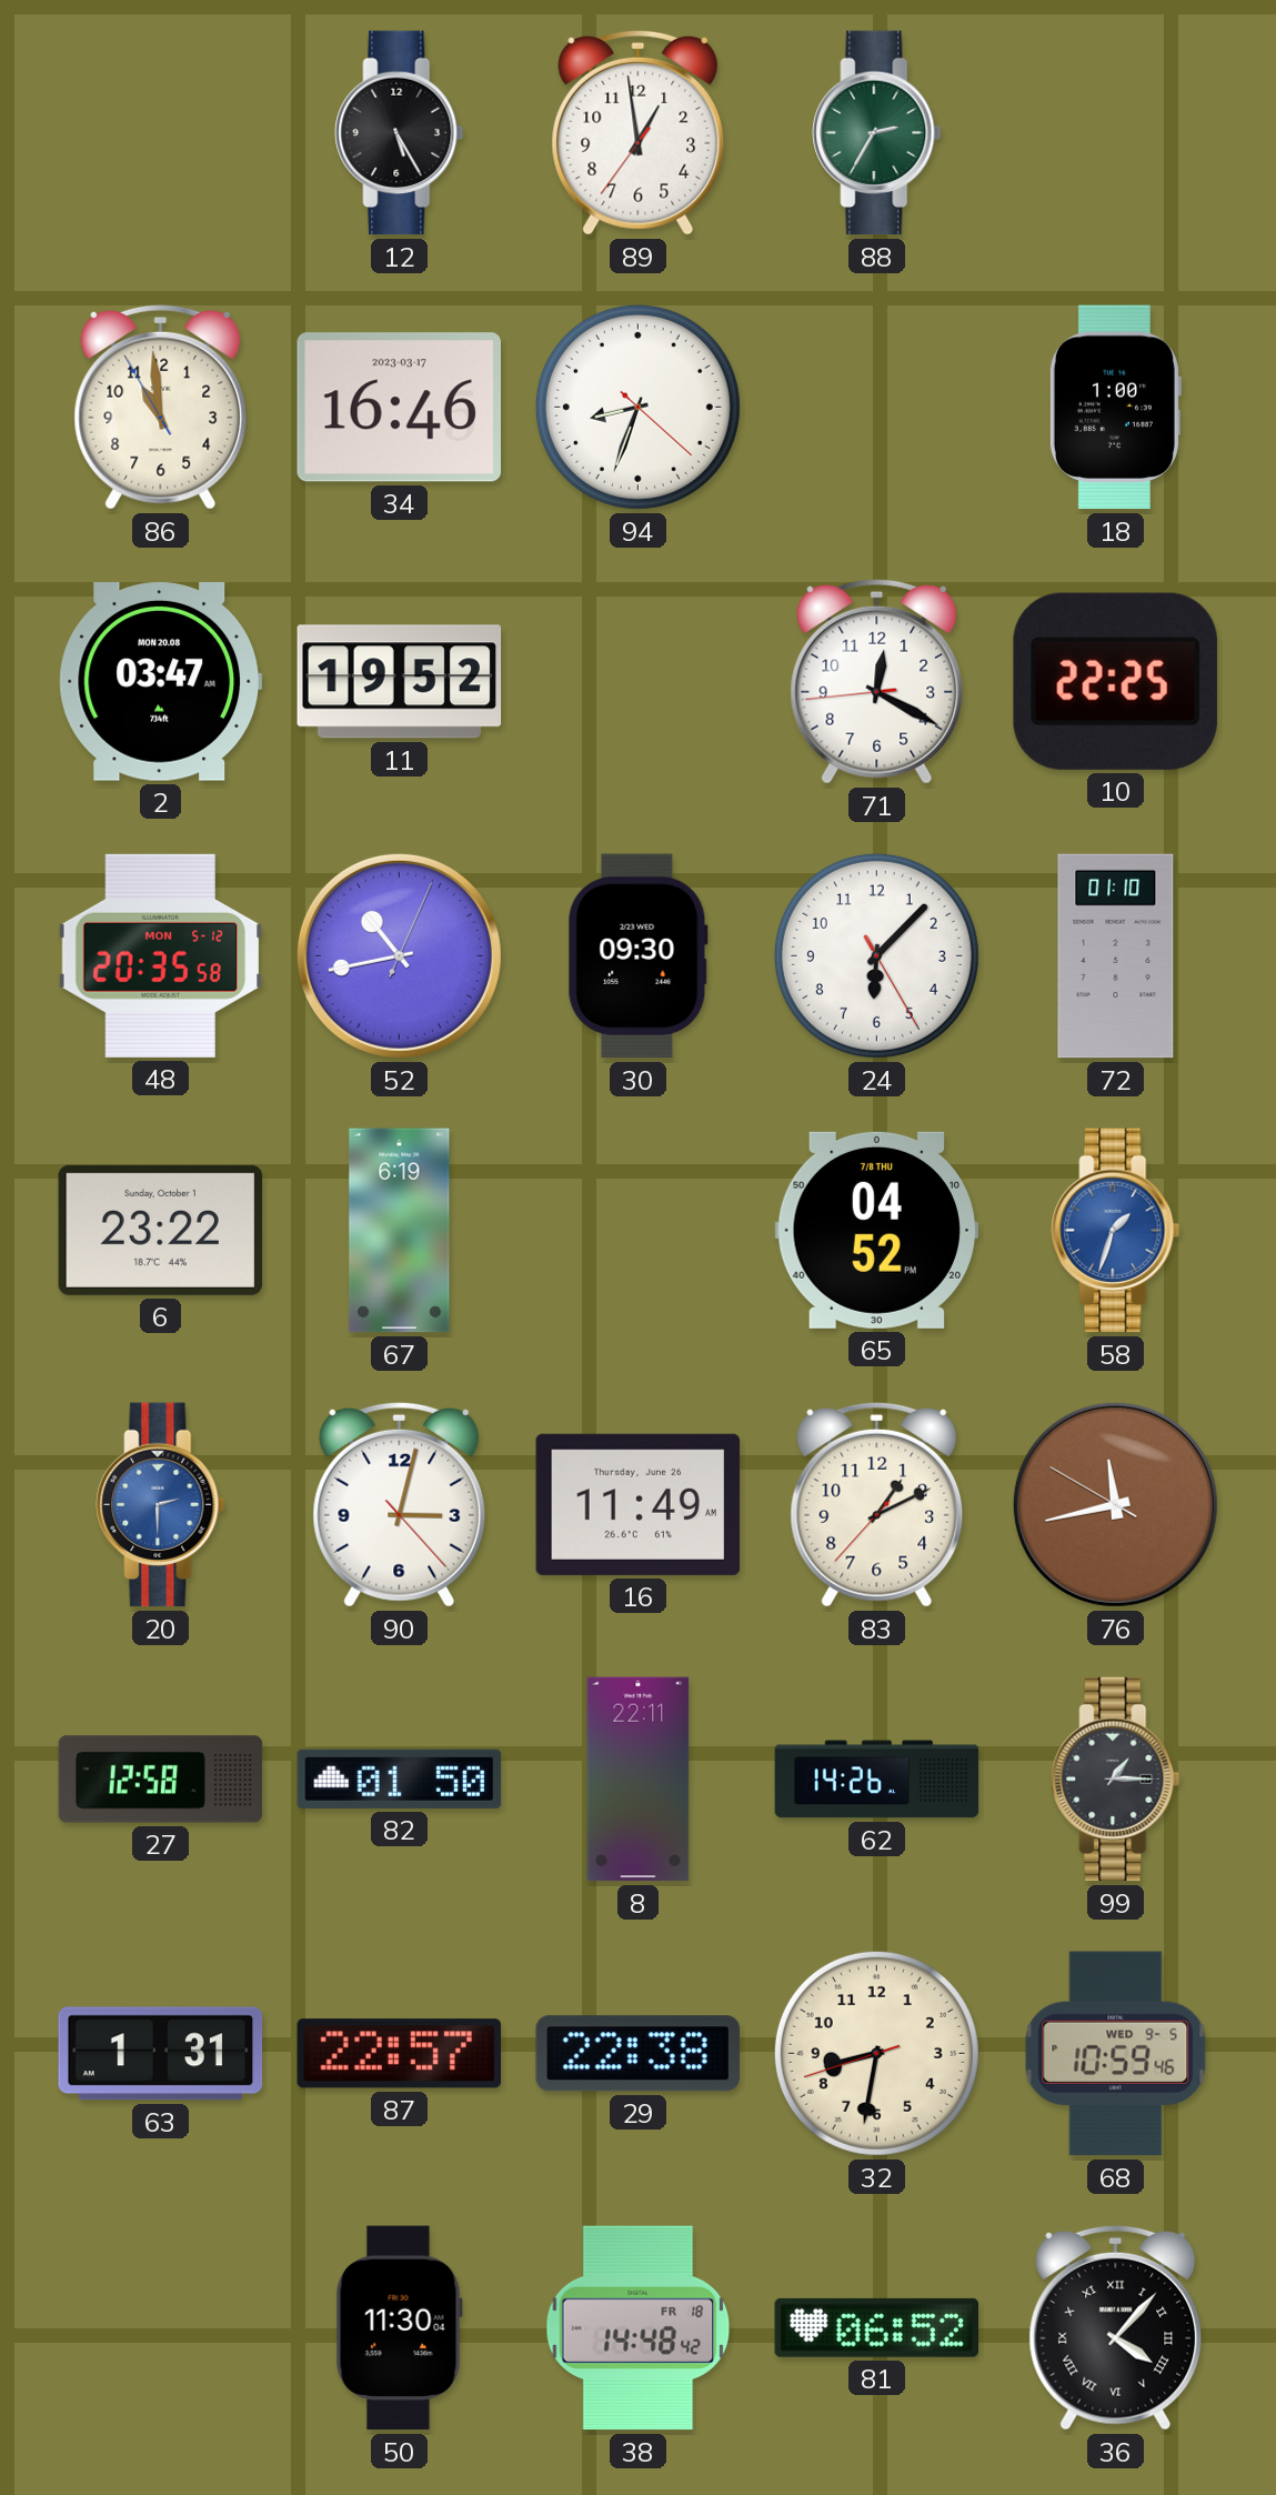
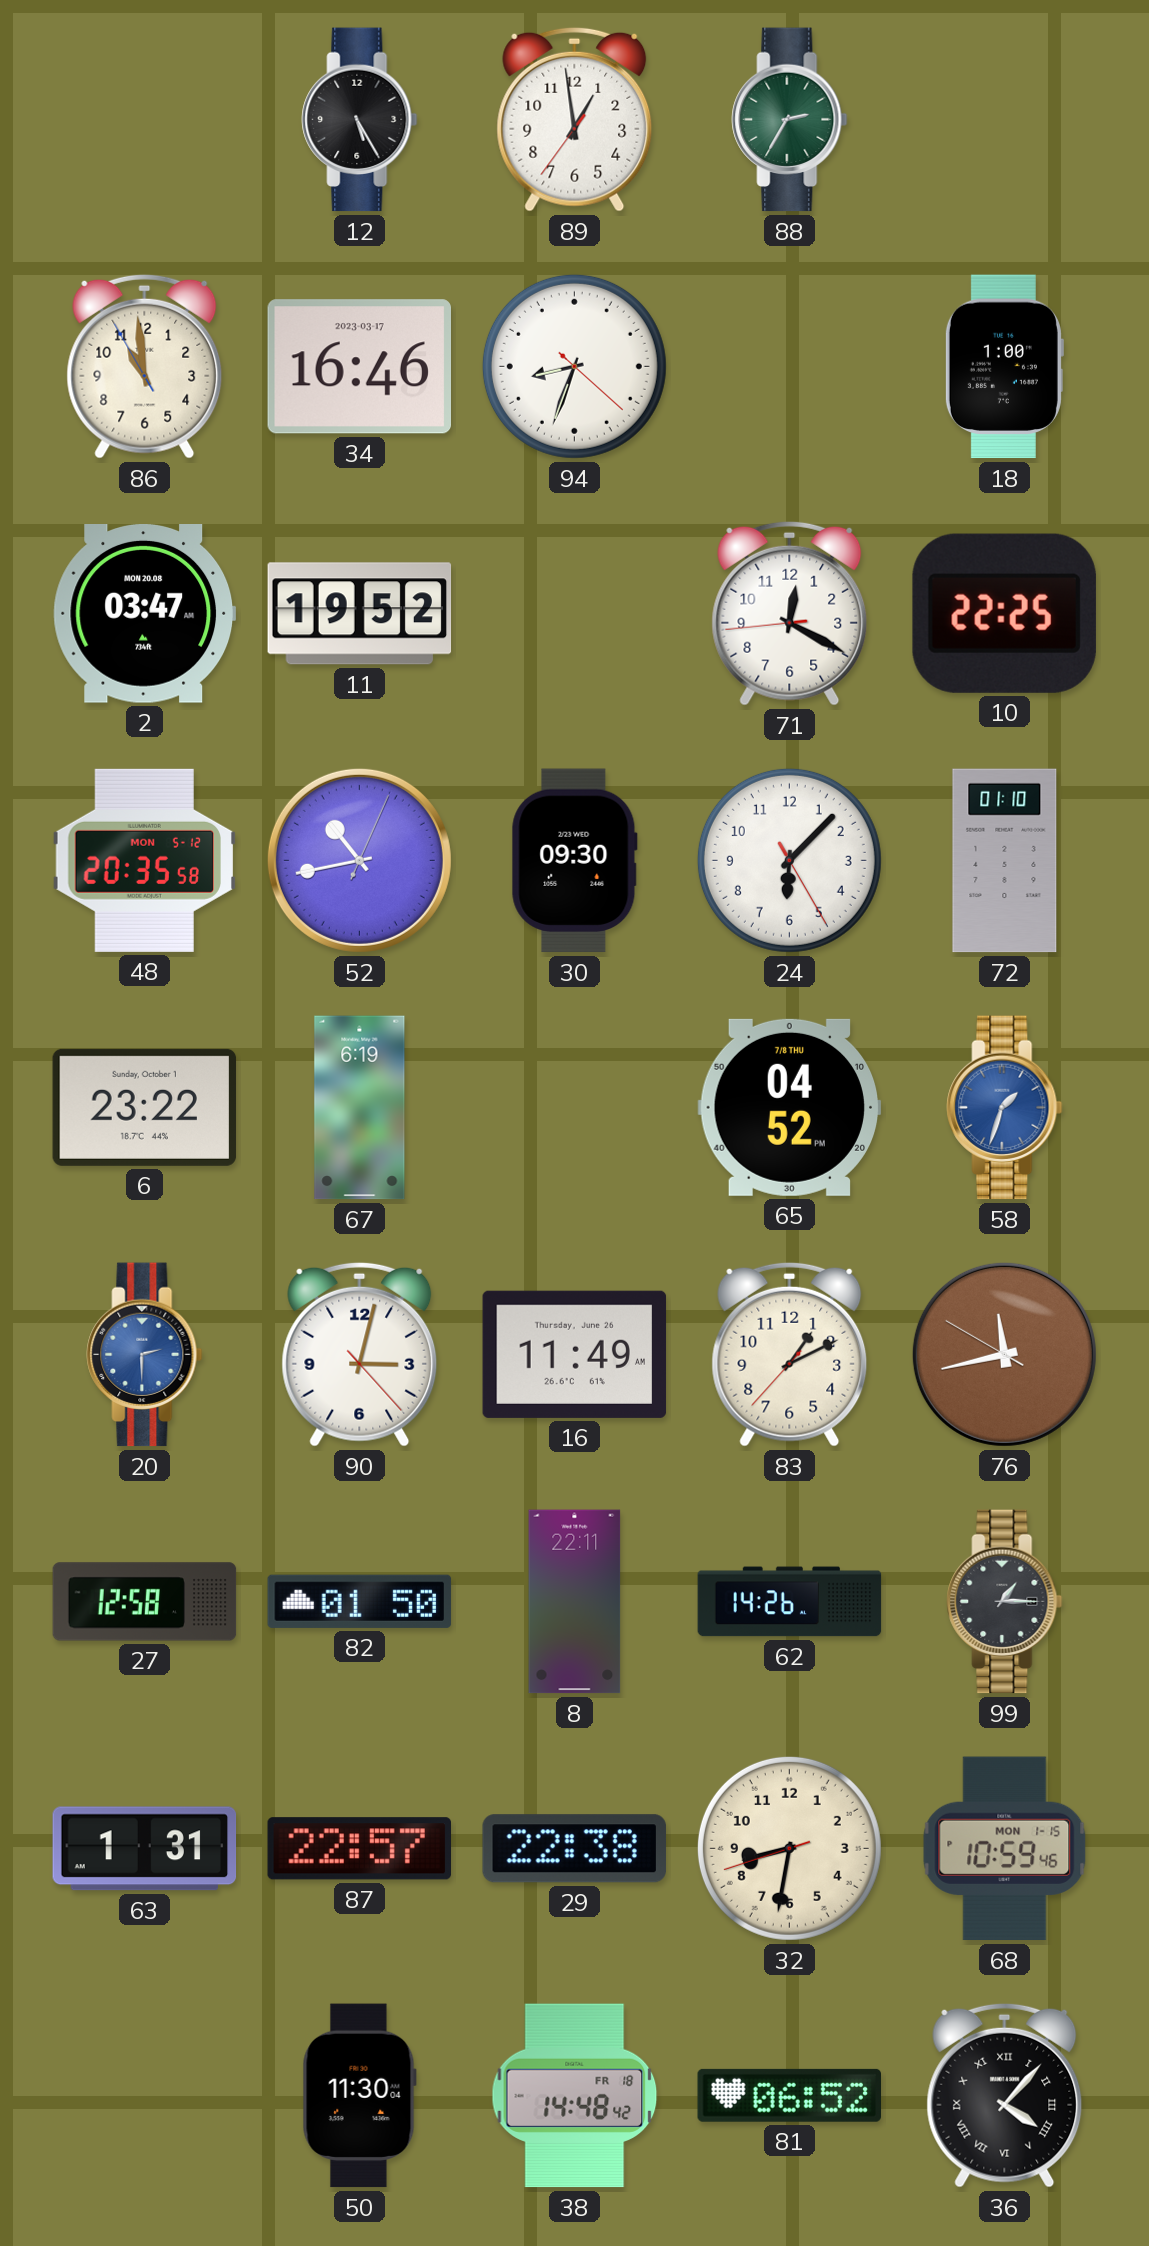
68 date: WED 9-5 -> MON 1-15
